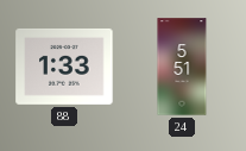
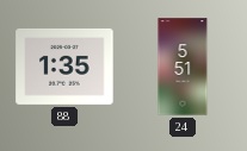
88: 1:33 -> 1:35
